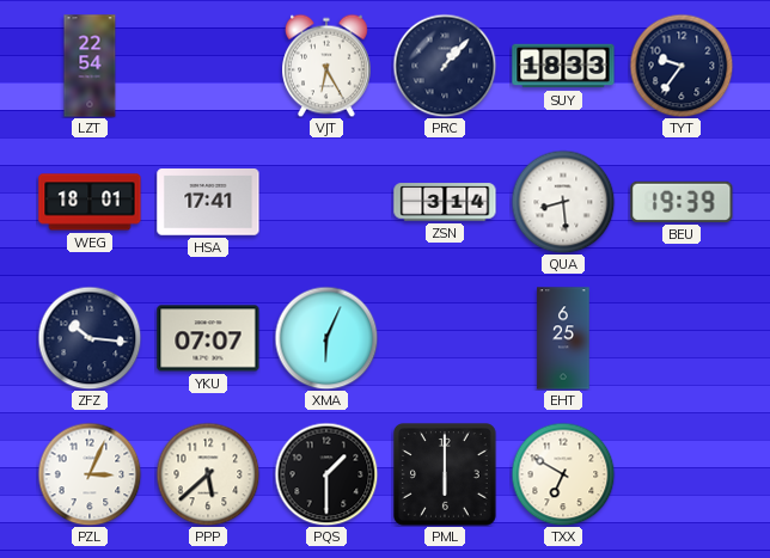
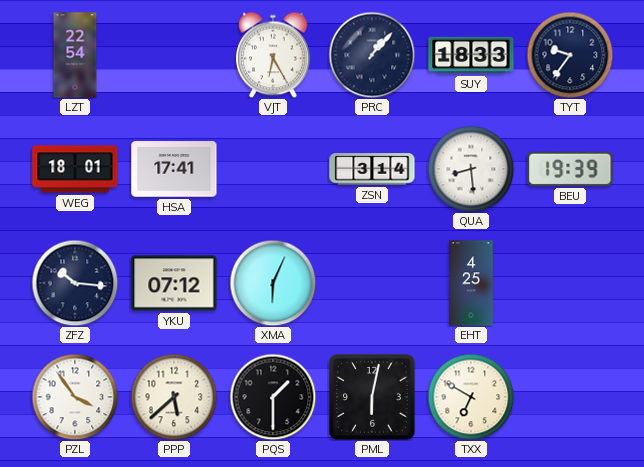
YKU: 07:07 -> 07:12
EHT: 6:25 -> 4:25
PZL: 3:04 -> 3:54
PML: 6:00 -> 6:02
